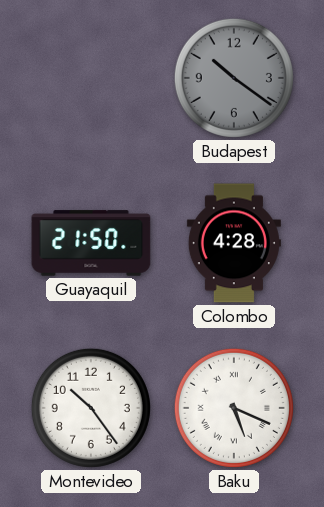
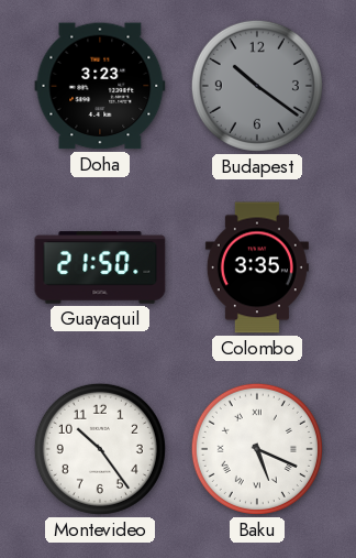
Doha: none -> 3:23
Colombo: 4:28 -> 3:35
